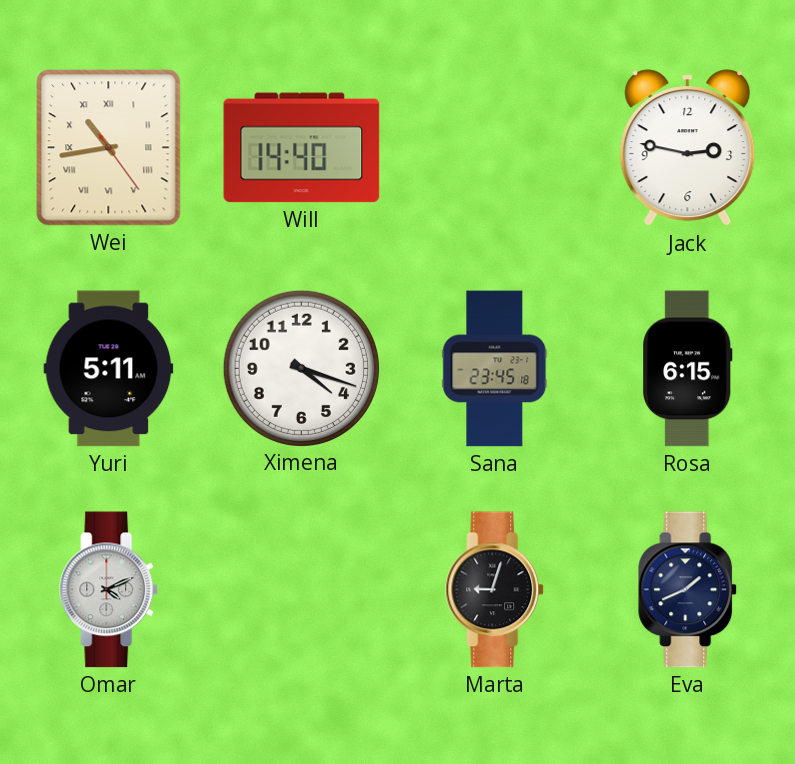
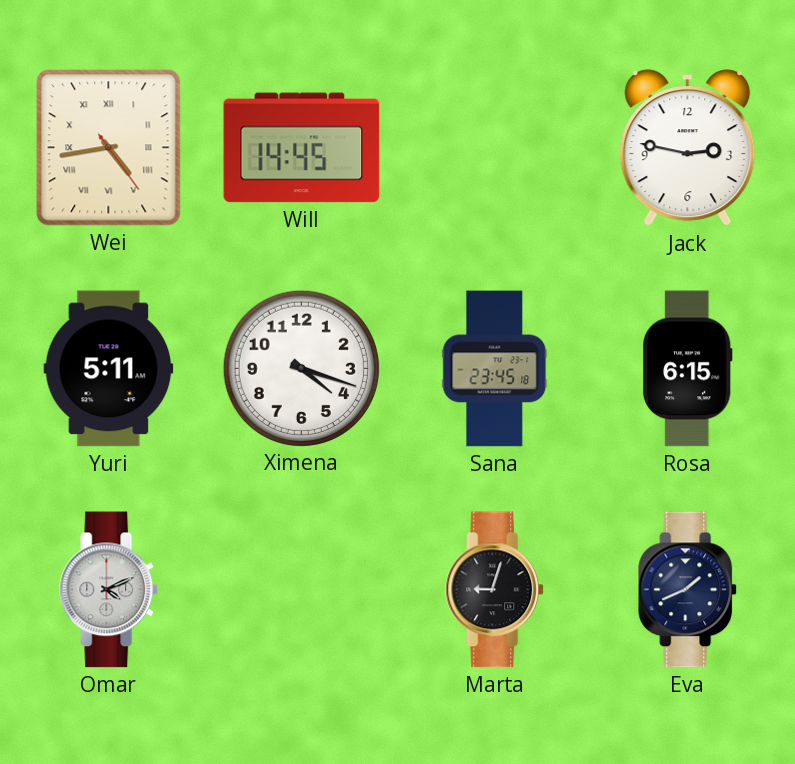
Wei: 10:43 -> 4:43
Will: 14:40 -> 14:45
